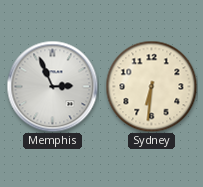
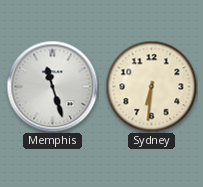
Memphis: 2:56 -> 11:27
